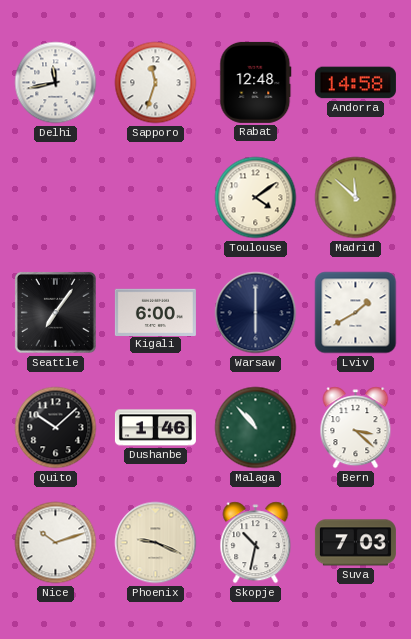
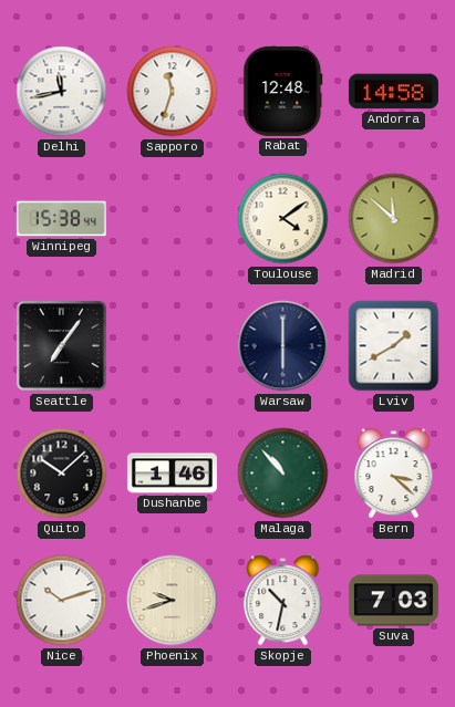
Winnipeg: none -> 15:38
Kigali: 6:00 -> none
Phoenix: 9:19 -> 9:42
